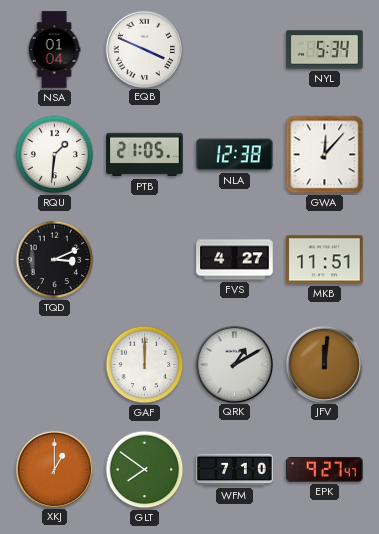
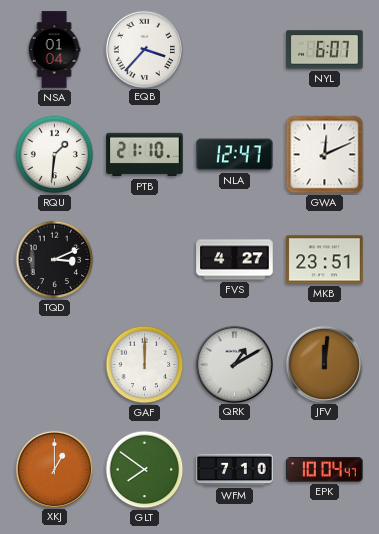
EQB: 3:49 -> 3:37
NYL: 5:34 -> 6:07
PTB: 21:05 -> 21:10
NLA: 12:38 -> 12:47
GWA: 12:07 -> 12:11
MKB: 11:51 -> 23:51
EPK: 9:27 -> 10:04
